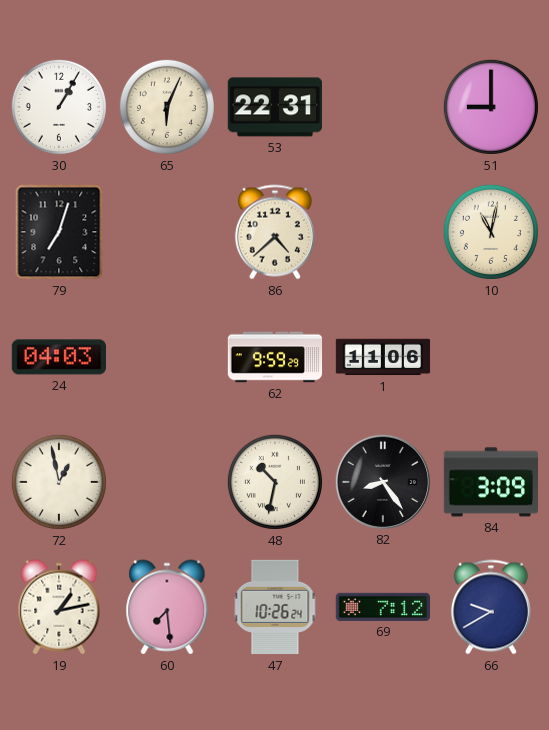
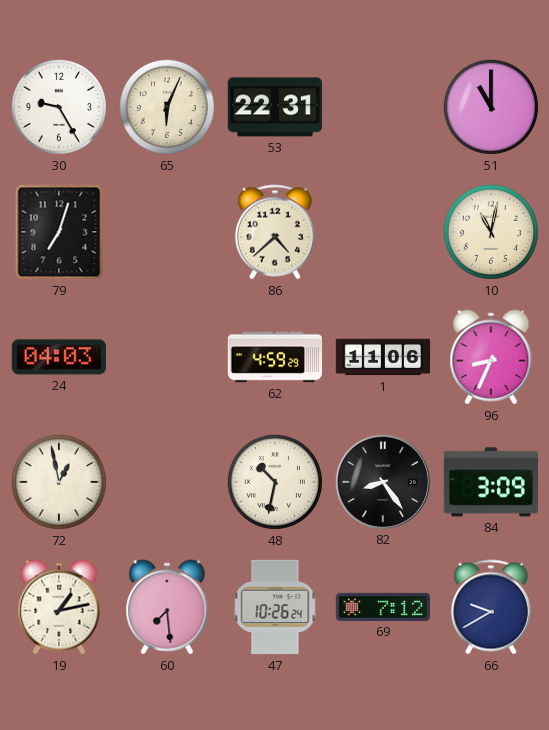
30: 1:05 -> 9:25
51: 9:00 -> 11:00
62: 9:59 -> 4:59
96: none -> 8:34
